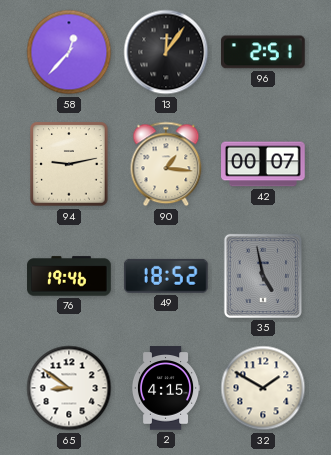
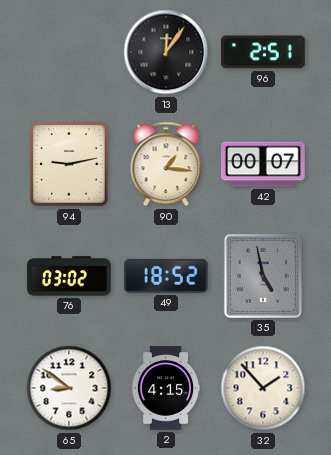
58: 12:37 -> none
76: 19:46 -> 03:02
32: 1:50 -> 1:53
